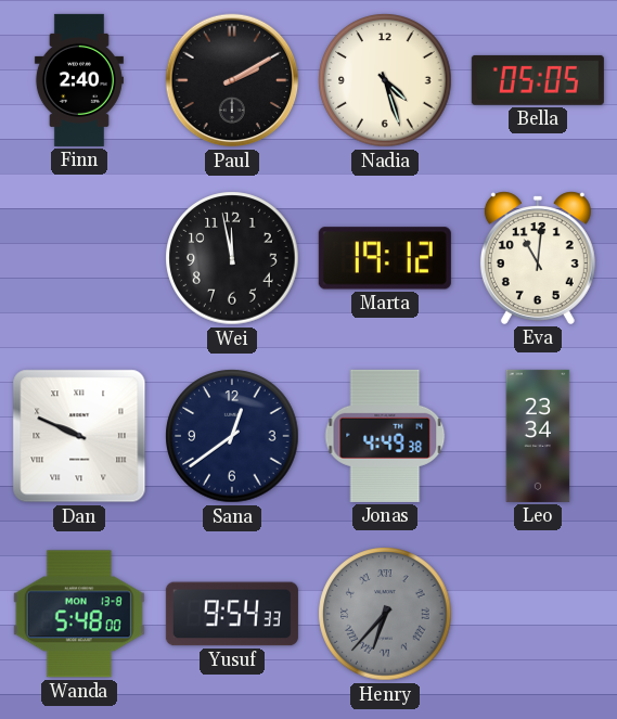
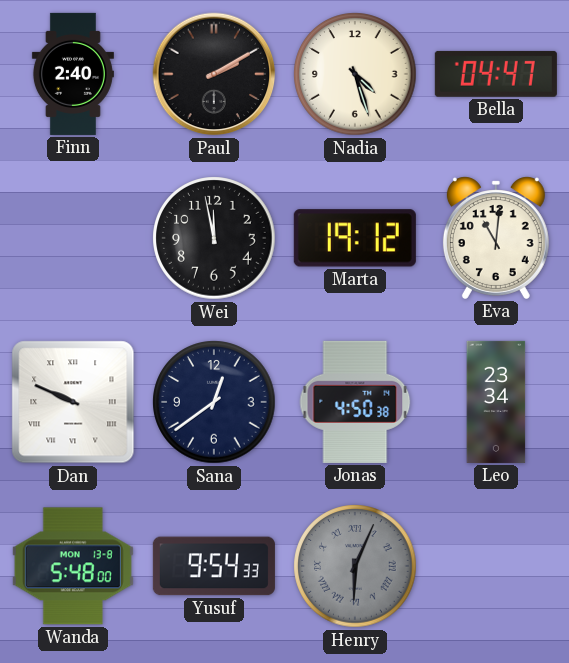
Bella: 05:05 -> 04:47
Jonas: 4:49 -> 4:50
Henry: 6:37 -> 6:04
